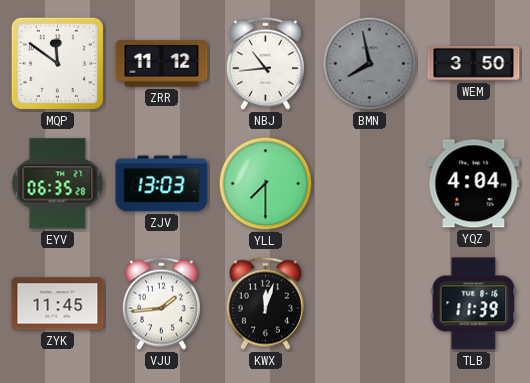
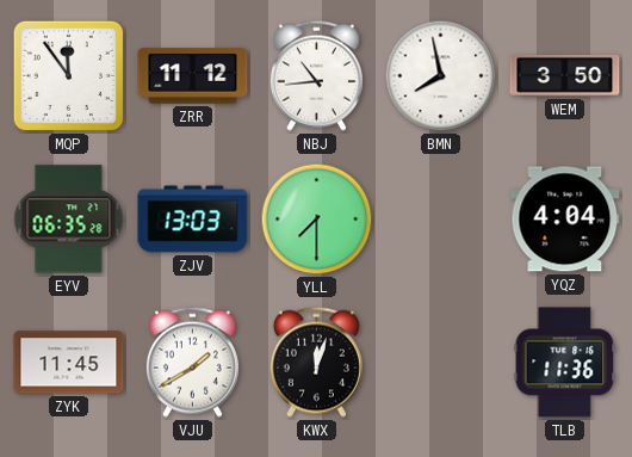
MQP: 11:51 -> 11:54
BMN dial: grey -> white
VJU: 1:44 -> 1:40
TLB: 11:39 -> 11:36
